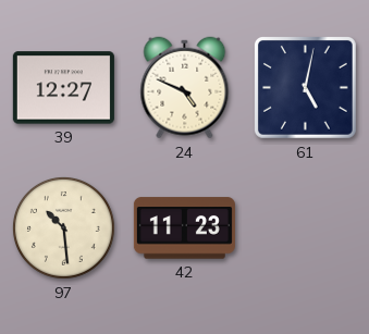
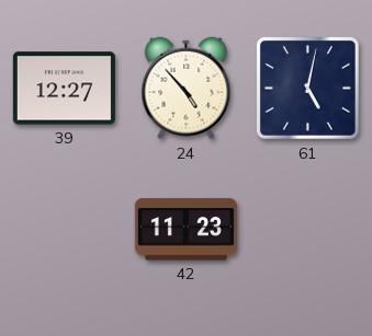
24: 4:49 -> 4:53
97: 10:29 -> none
